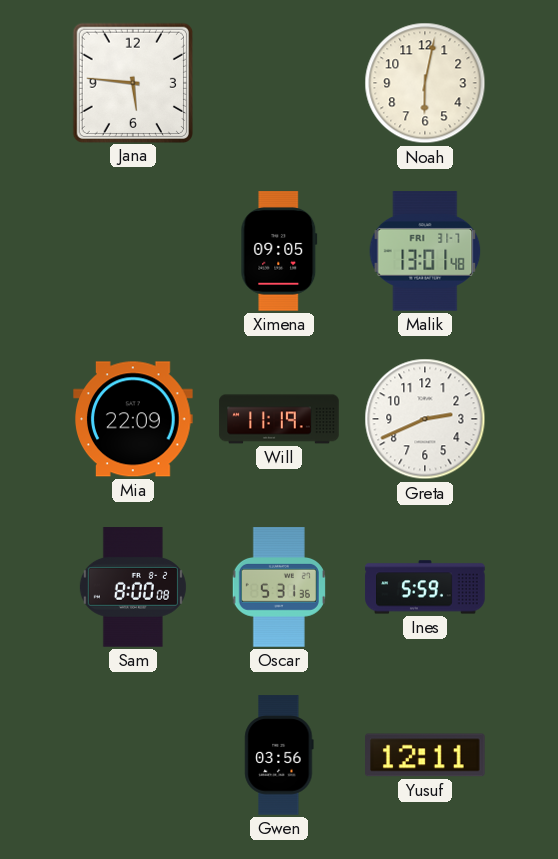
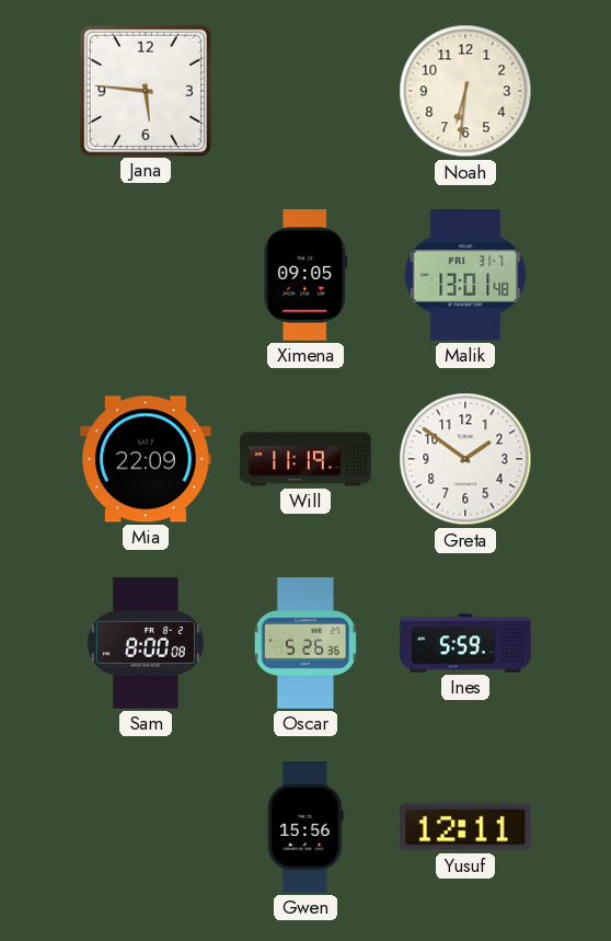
Noah: 6:02 -> 6:31
Greta: 2:41 -> 1:51
Oscar: 5:31 -> 5:26
Gwen: 03:56 -> 15:56
